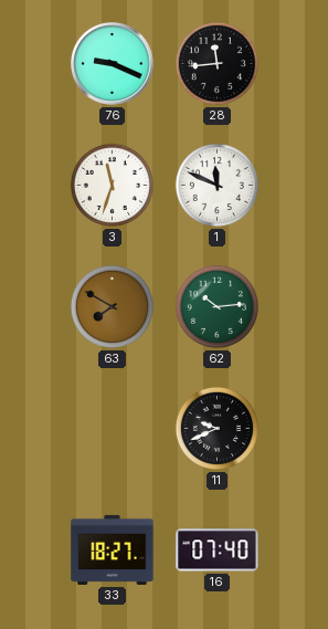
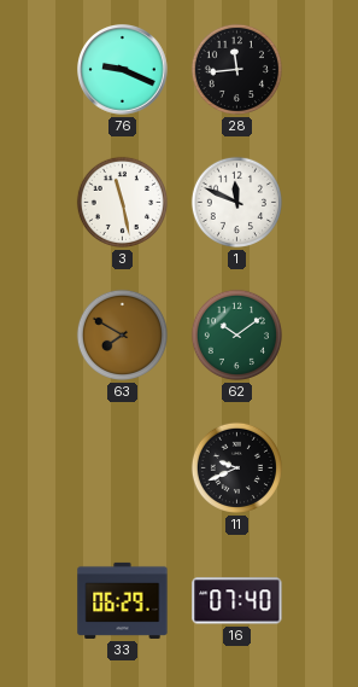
3: 11:33 -> 11:28
62: 10:14 -> 10:09
33: 18:27 -> 06:29
